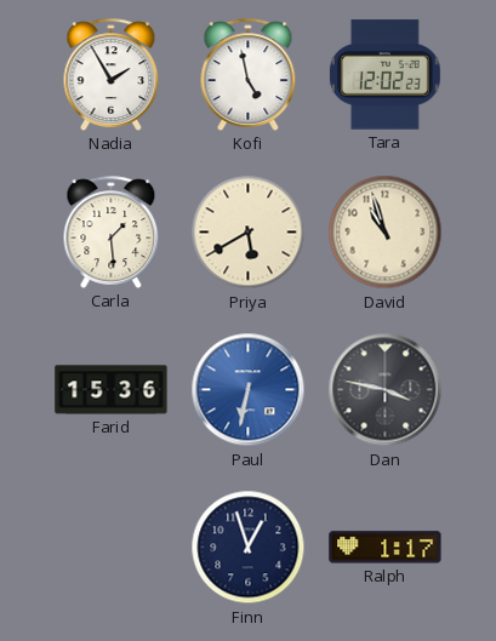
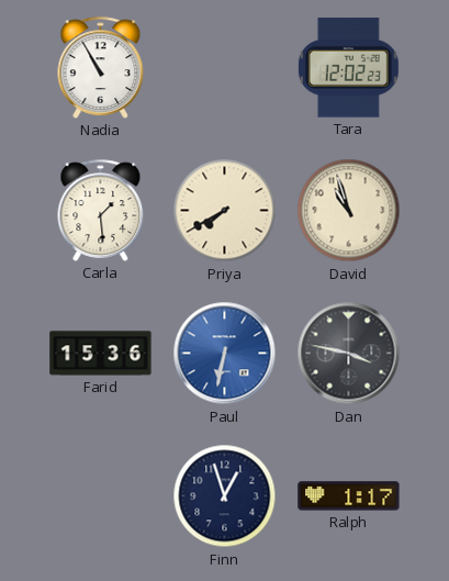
Nadia: 1:55 -> 10:55
Kofi: 4:58 -> none
Priya: 5:40 -> 7:40
